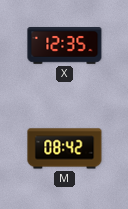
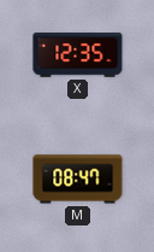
M: 08:42 -> 08:47
